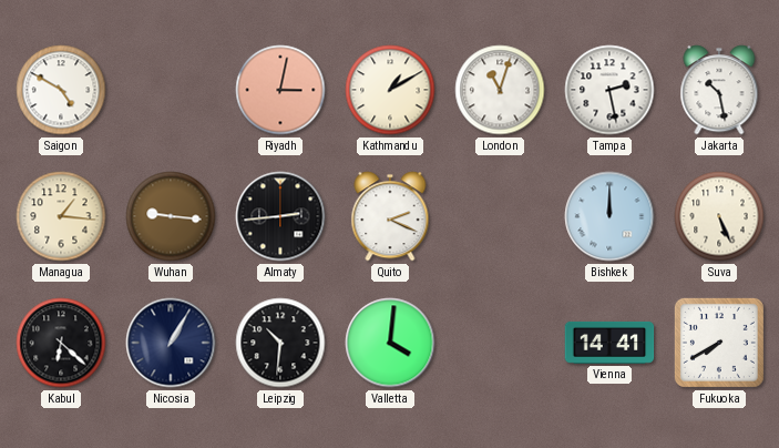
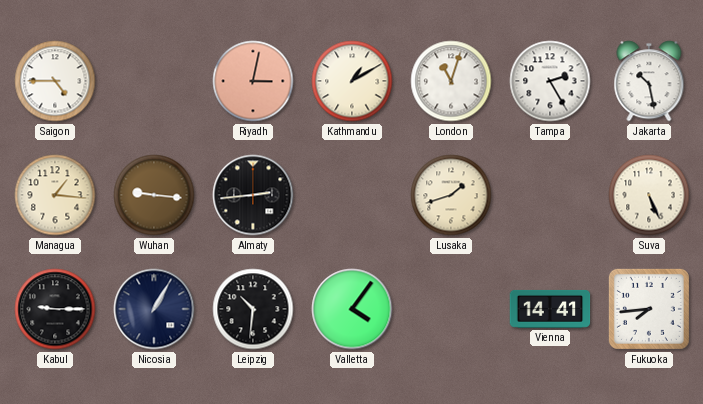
Saigon: 4:50 -> 4:45
Tampa: 2:28 -> 2:25
Quito: 2:19 -> none
Lusaka: none -> 1:42
Bishkek: 12:00 -> none
Kabul: 6:22 -> 9:15
Valletta: 4:01 -> 4:06
Fukuoka: 7:40 -> 7:44
